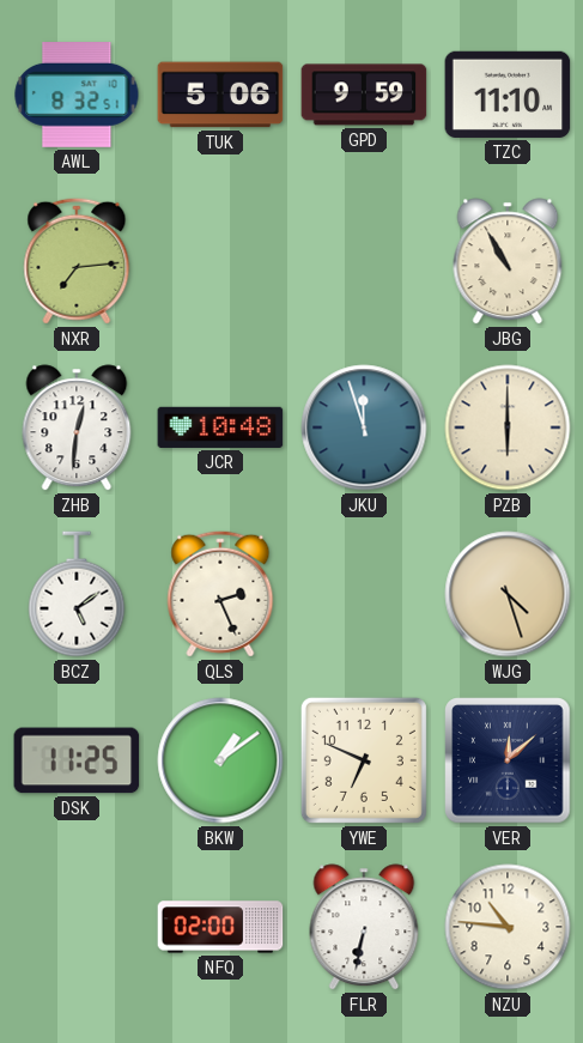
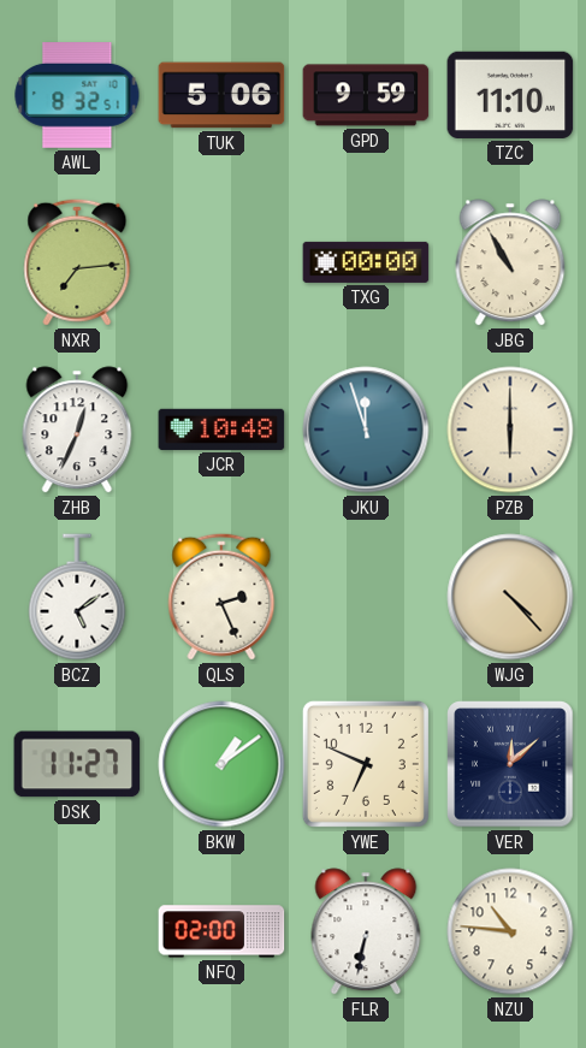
TXG: none -> 00:00
ZHB: 12:31 -> 12:34
WJG: 4:27 -> 4:23
DSK: 11:25 -> 11:27
